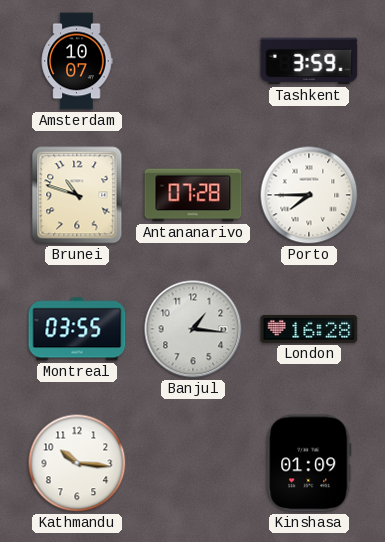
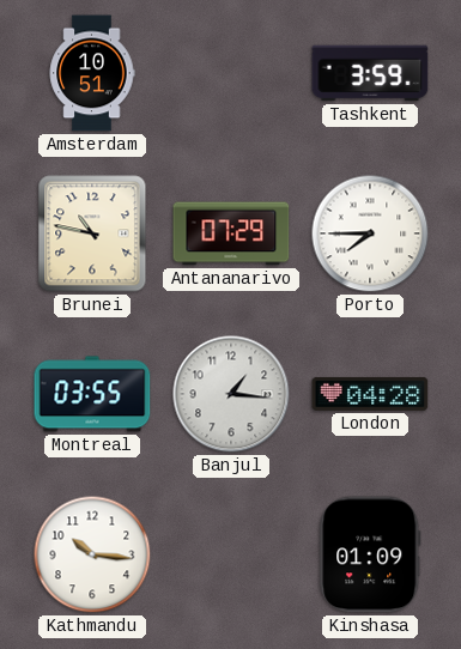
Amsterdam: 10:07 -> 10:51
Brunei: 10:48 -> 10:47
Antananarivo: 07:28 -> 07:29
London: 16:28 -> 04:28
